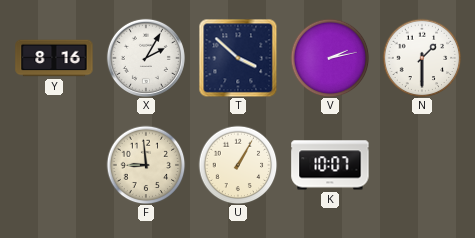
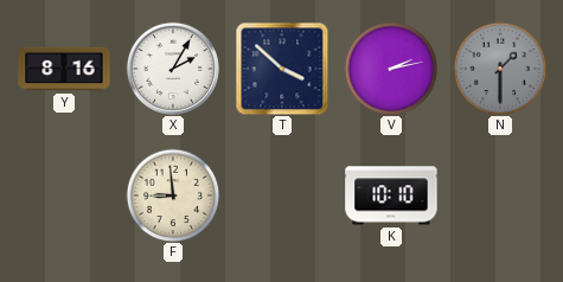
N dial: white -> grey
U: 1:05 -> none
K: 10:07 -> 10:10
